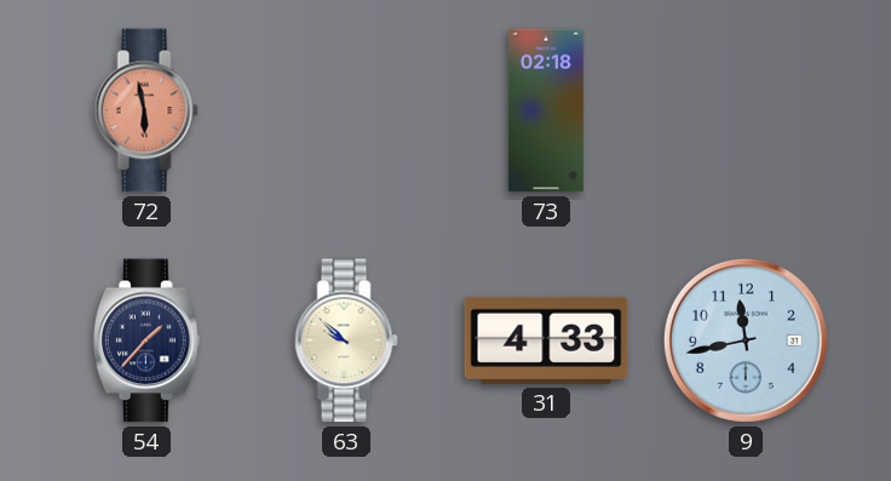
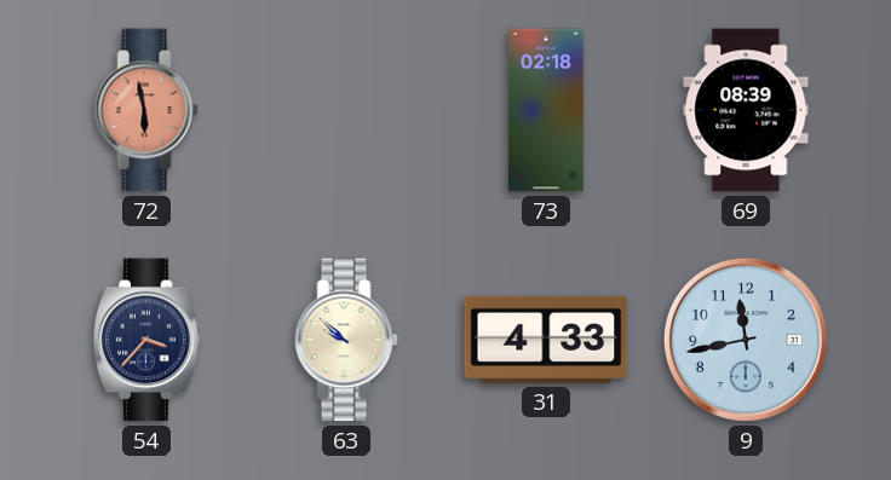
69: none -> 08:39
54: 1:37 -> 3:37
